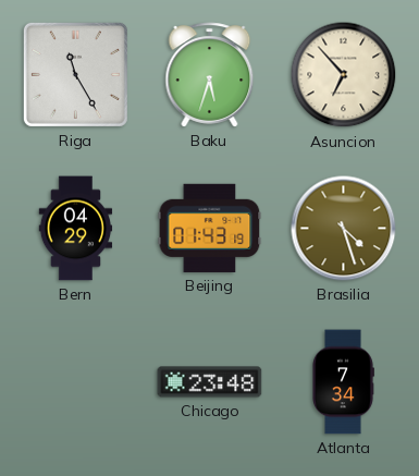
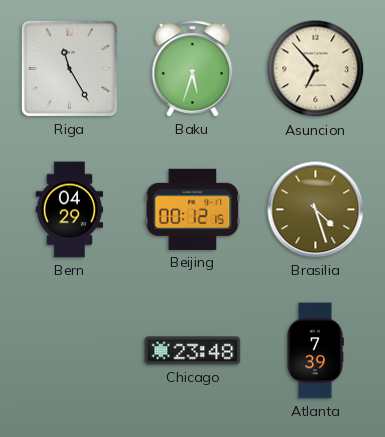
Beijing: 01:43 -> 00:12
Atlanta: 7:34 -> 7:39
